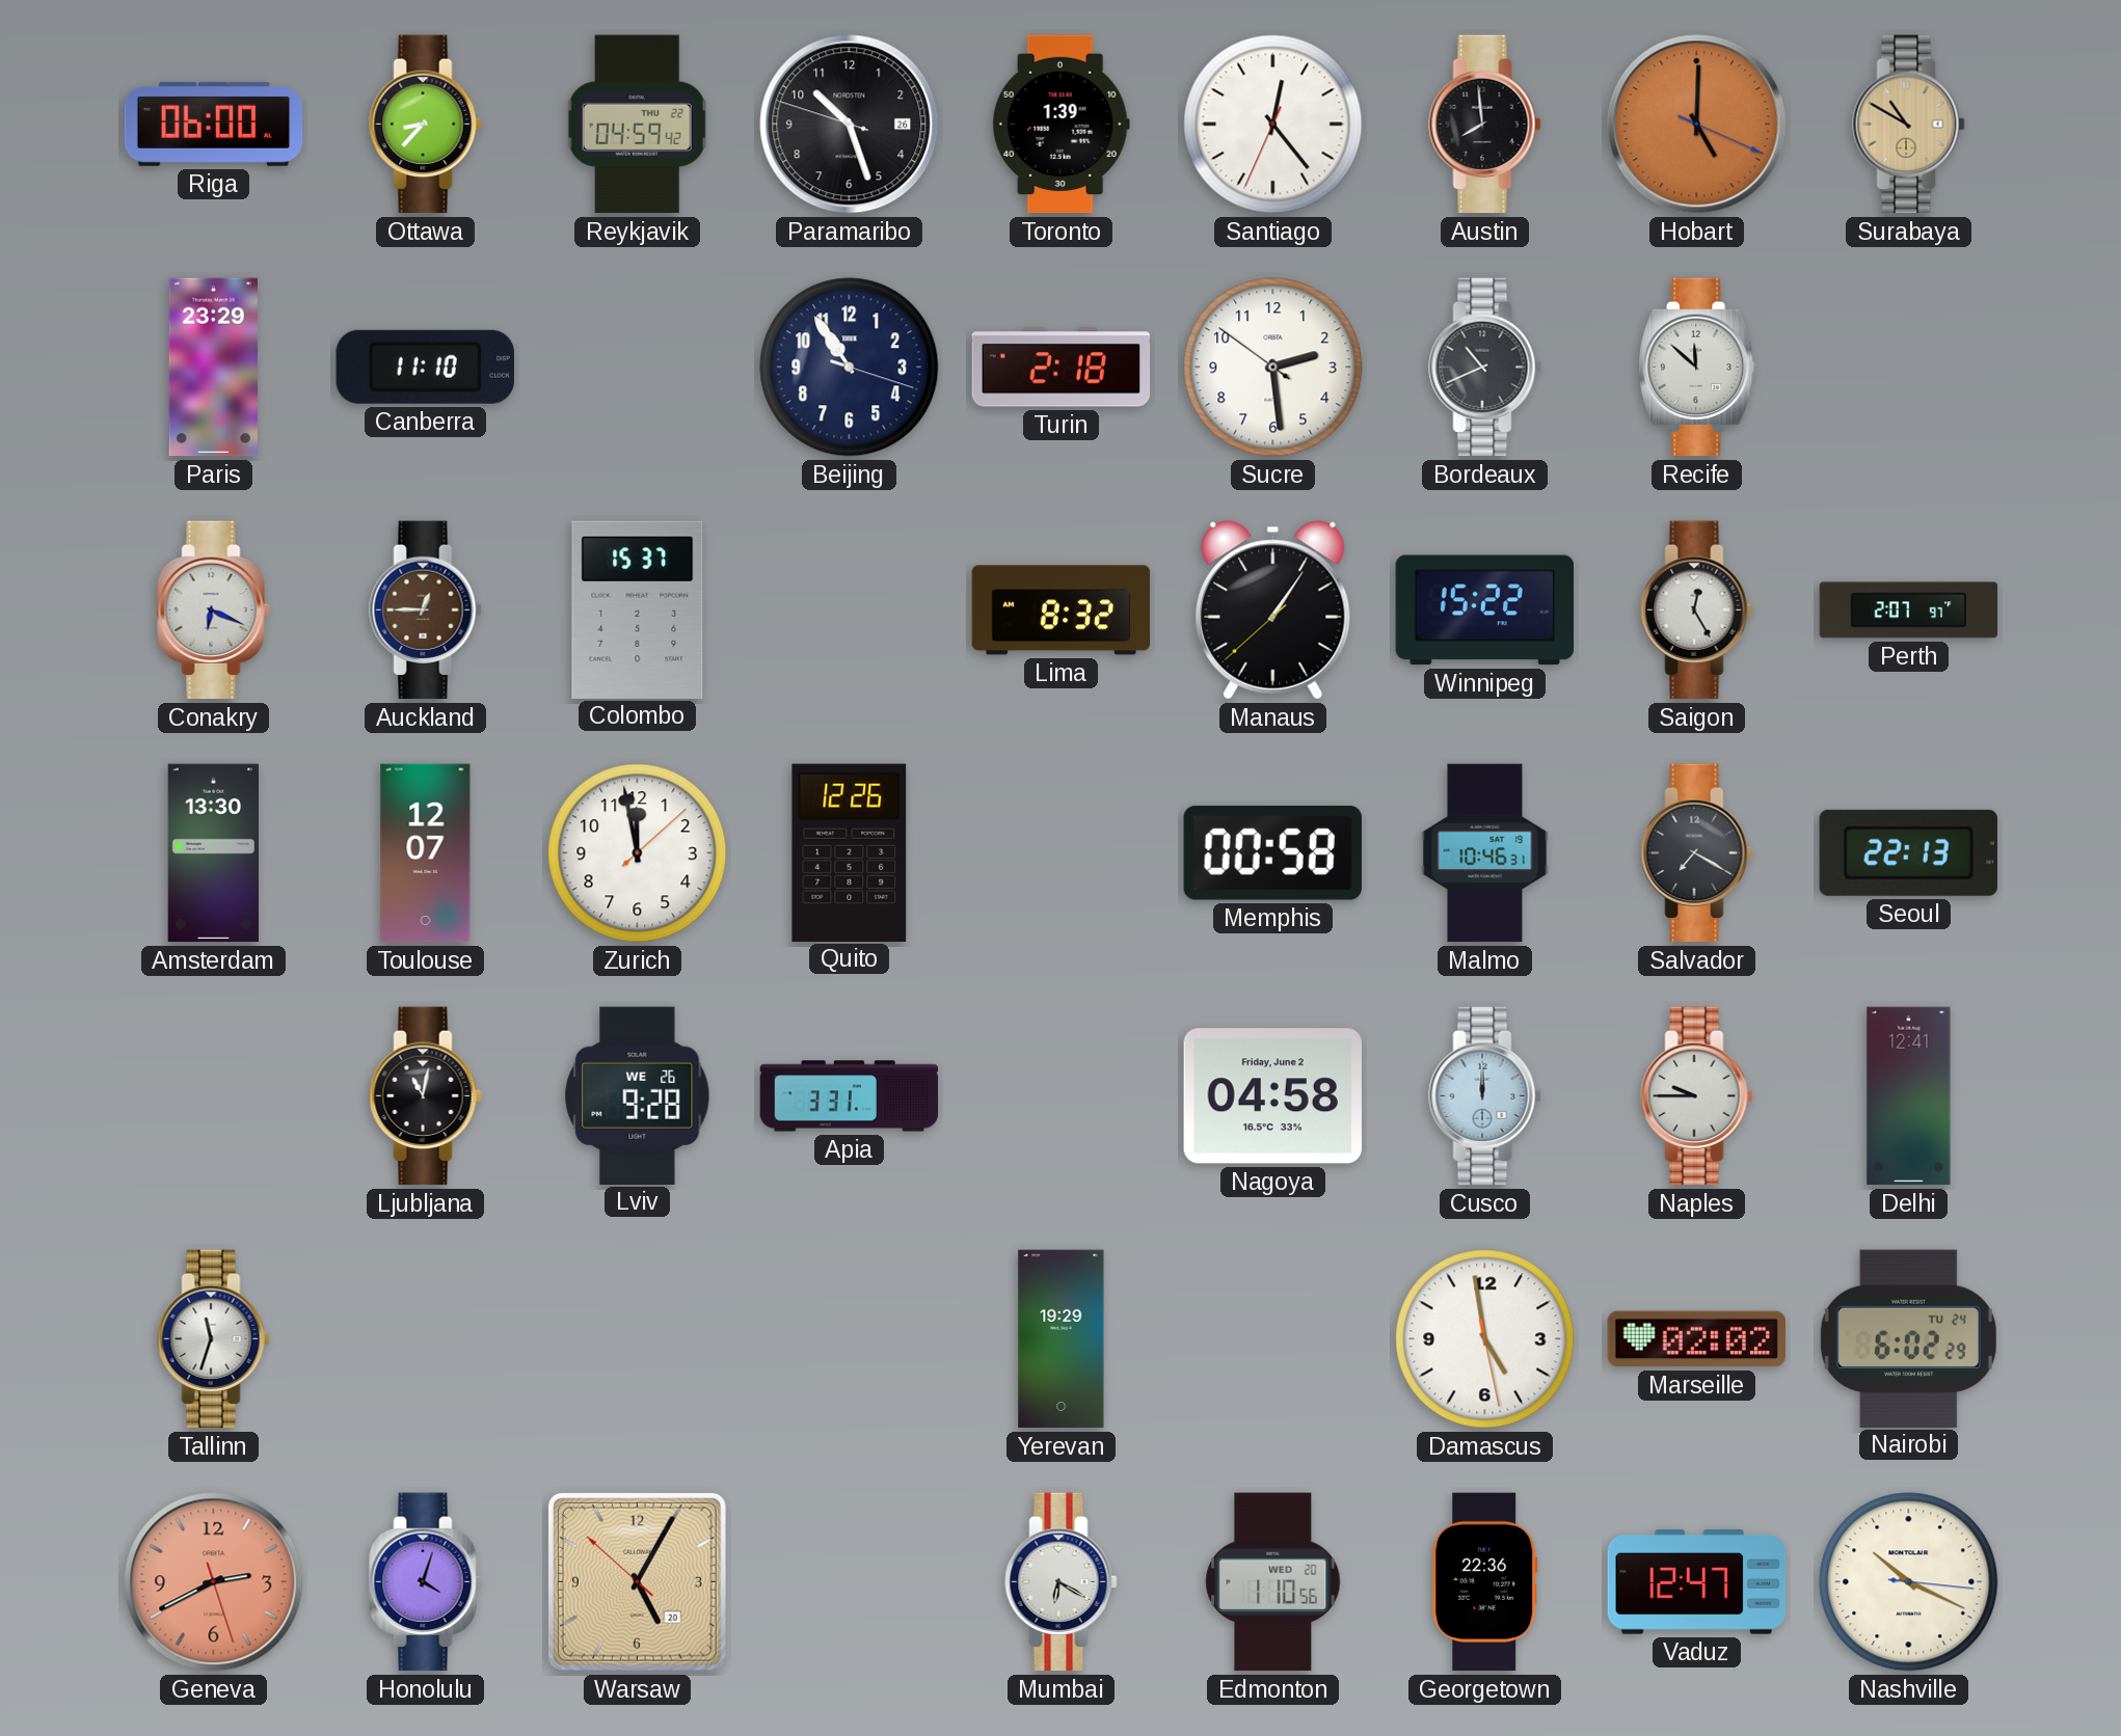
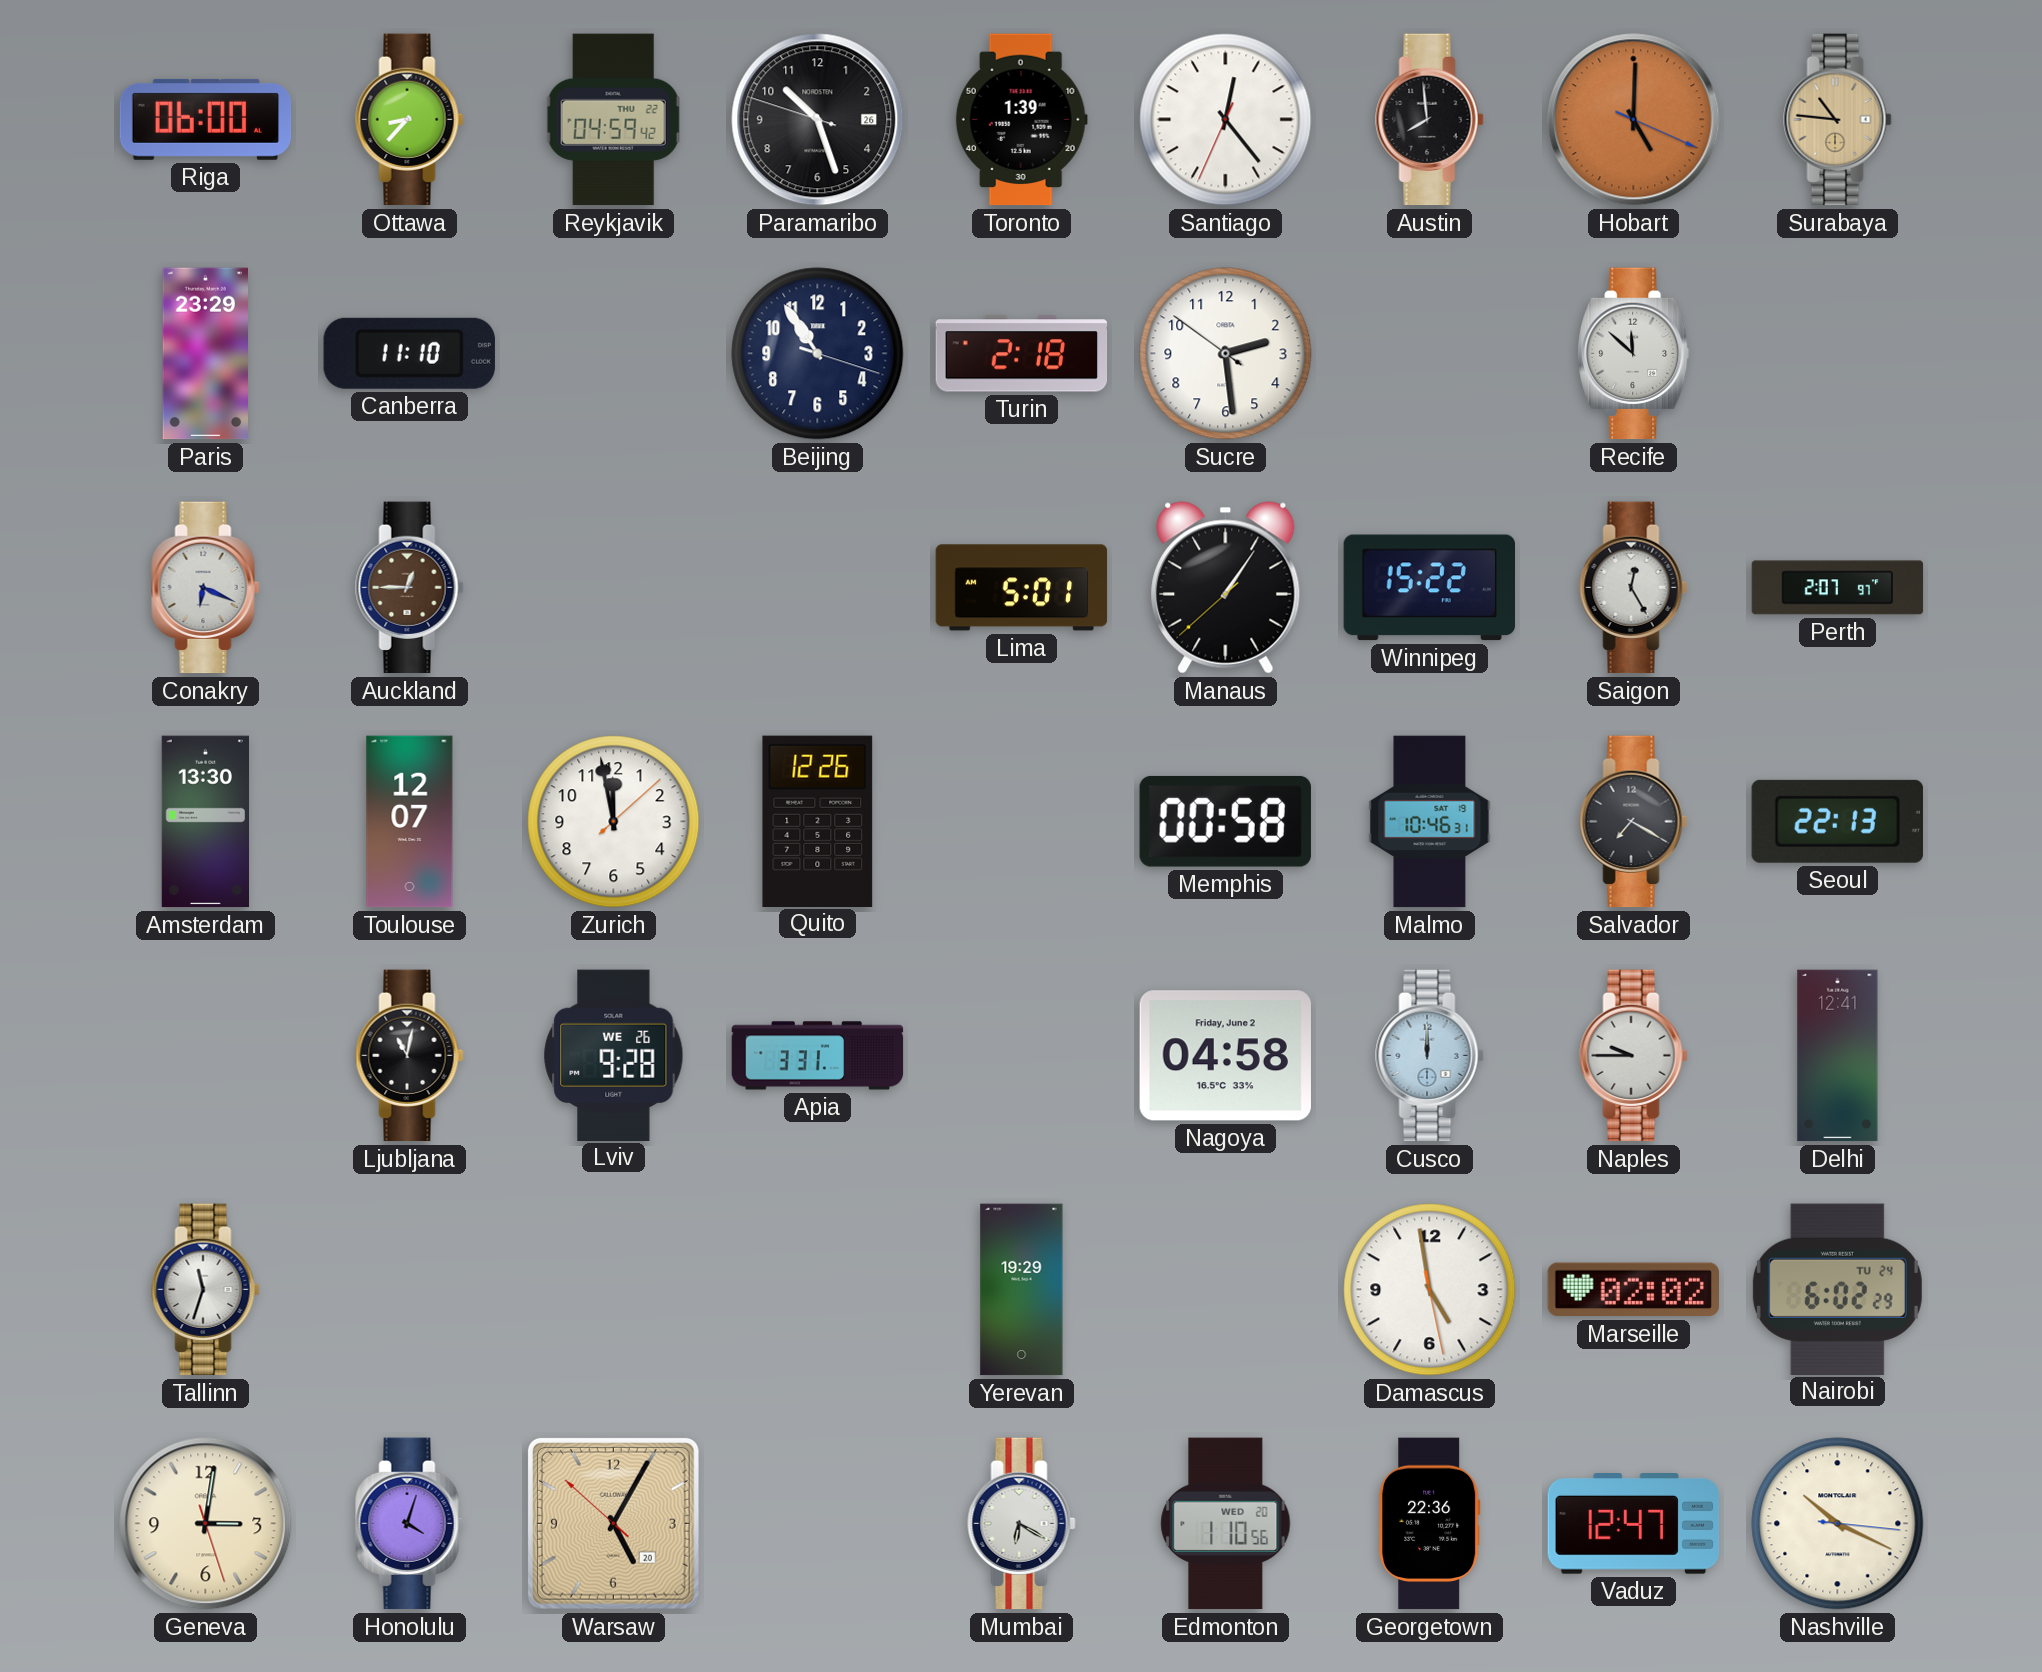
Surabaya: 10:50 -> 10:46
Bordeaux: 10:41 -> none
Colombo: 15:37 -> none
Lima: 8:32 -> 5:01
Geneva: 2:40 -> 3:01
Geneva dial: salmon -> cream
